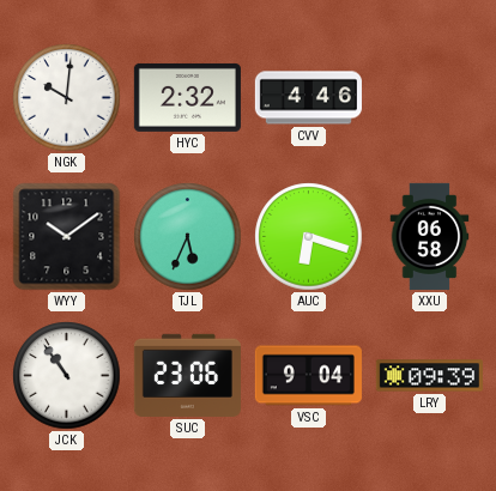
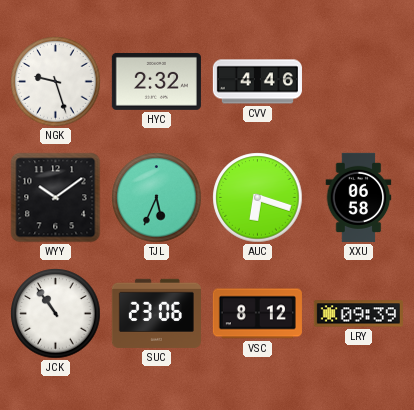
NGK: 10:01 -> 9:27
VSC: 9:04 -> 8:12
